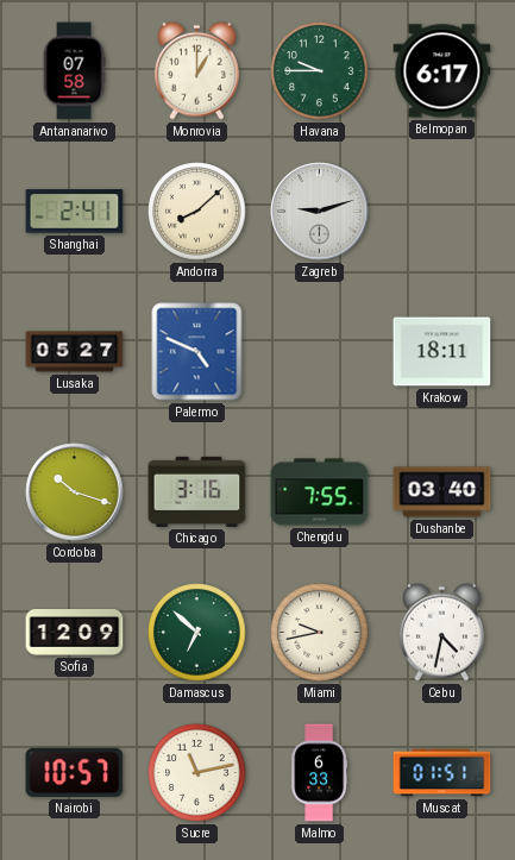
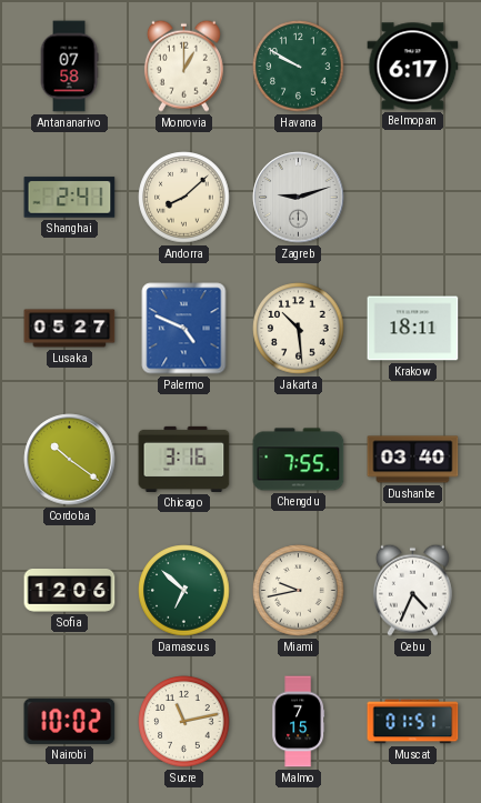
Havana: 9:45 -> 9:50
Jakarta: none -> 10:29
Cordoba: 10:18 -> 10:21
Sofia: 12:09 -> 12:06
Cebu: 4:32 -> 4:34
Nairobi: 10:57 -> 10:02
Malmo: 6:33 -> 7:15
